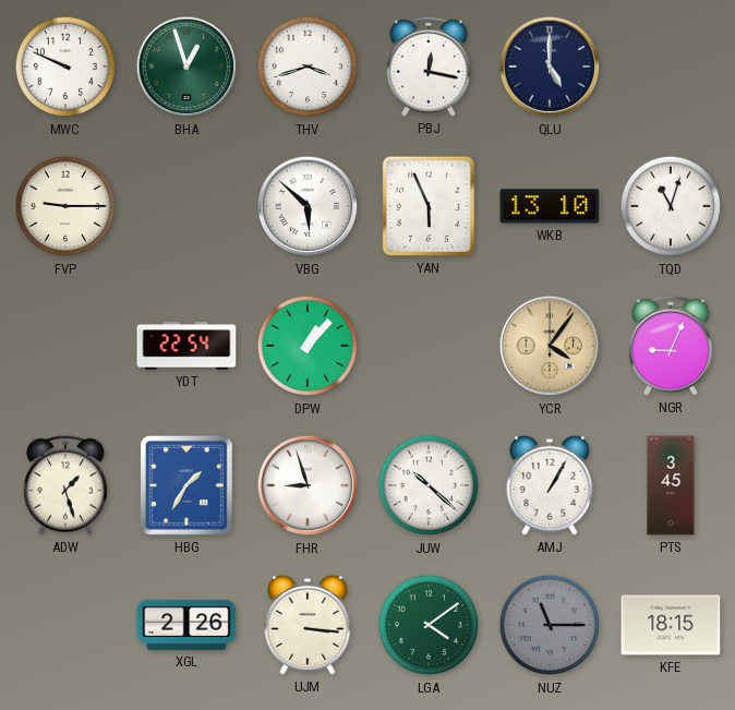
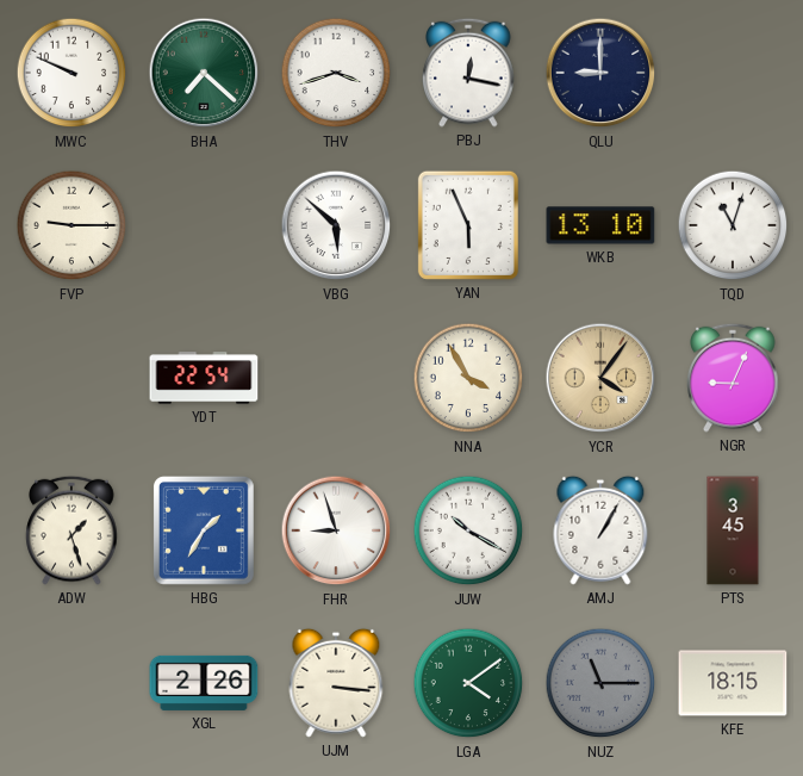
BHA: 12:57 -> 7:22
QLU: 5:00 -> 9:00
DPW: 1:07 -> none
NNA: none -> 3:55
JUW: 10:22 -> 10:20
